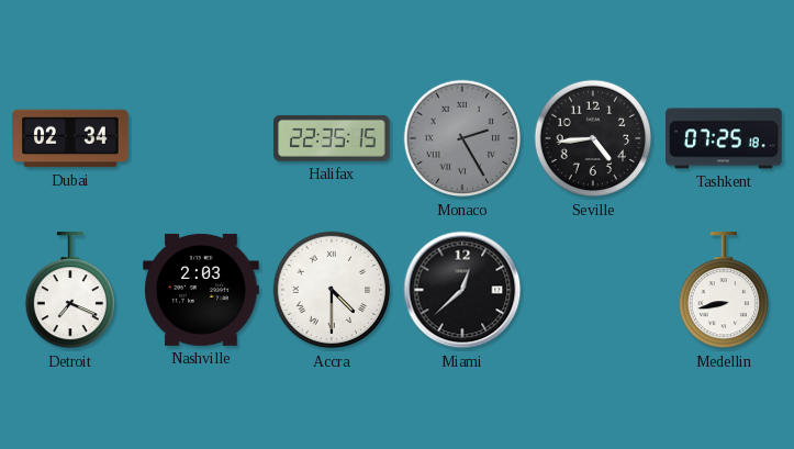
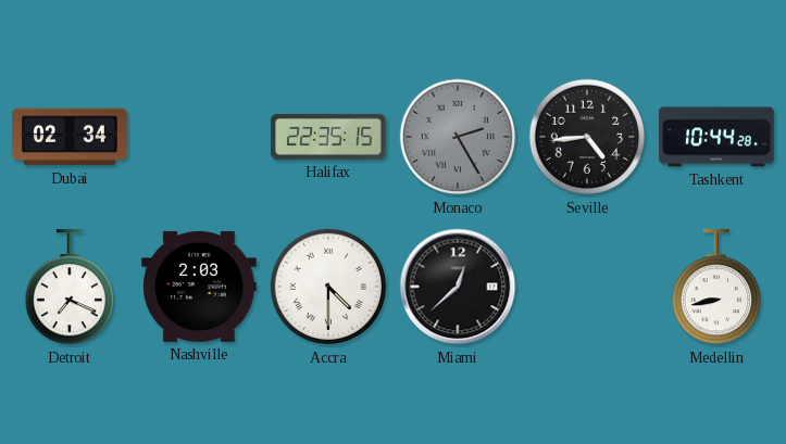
Tashkent: 07:25 -> 10:44
